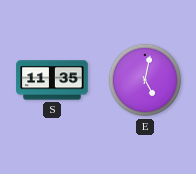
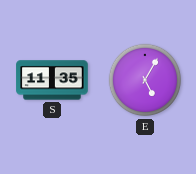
E: 5:02 -> 5:05
